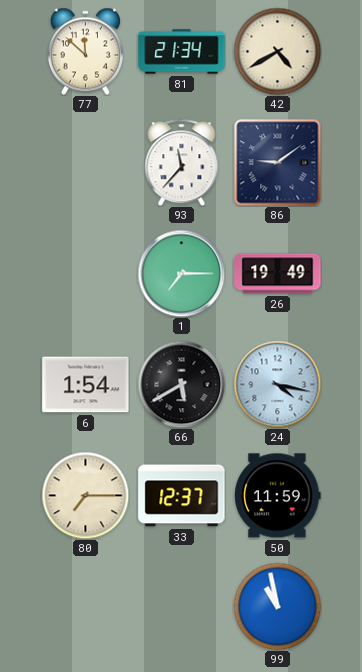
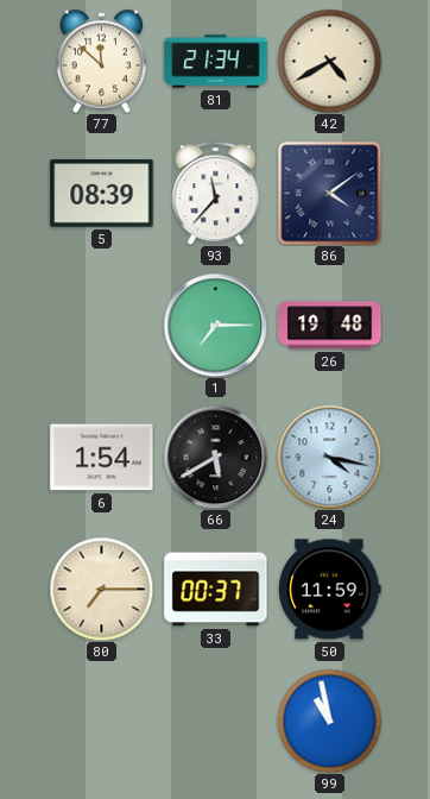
5: none -> 08:39
86: 9:09 -> 4:09
26: 19:49 -> 19:48
33: 12:37 -> 00:37
